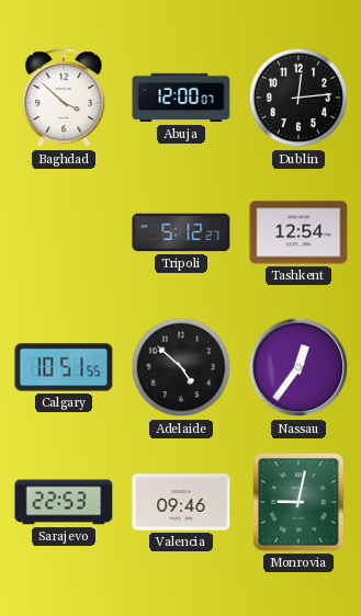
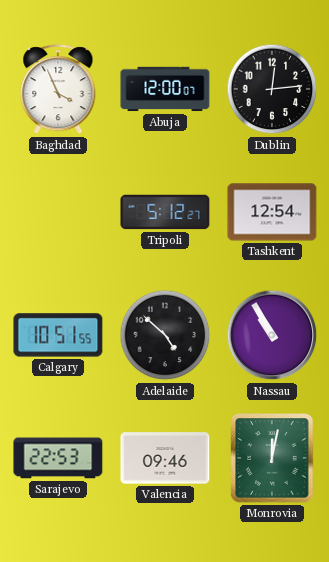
Baghdad: 3:52 -> 3:56
Nassau: 12:36 -> 10:55
Monrovia: 9:02 -> 12:02
